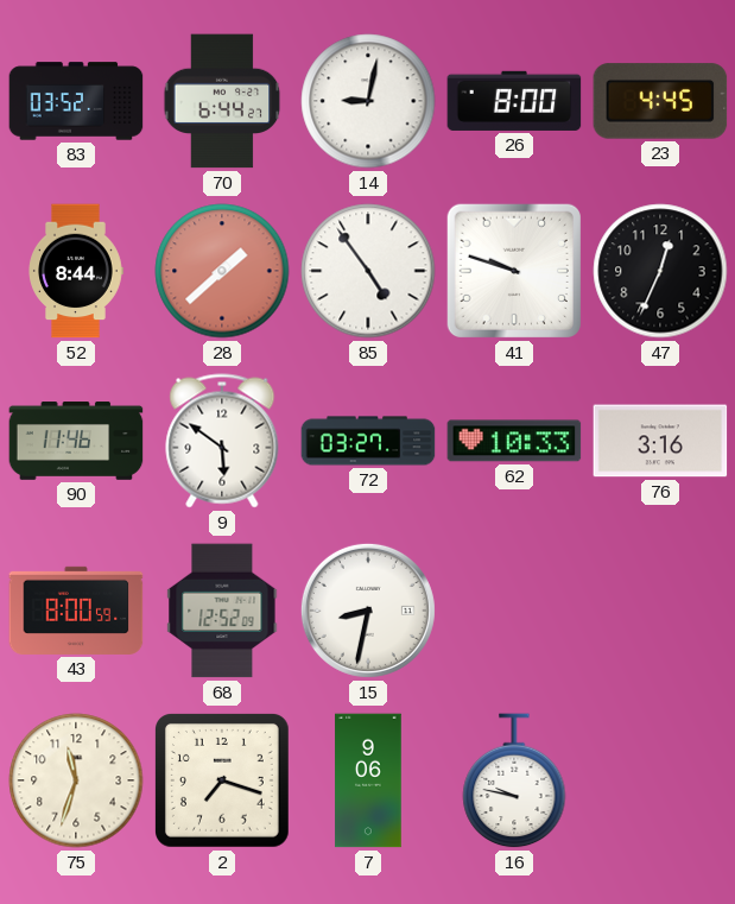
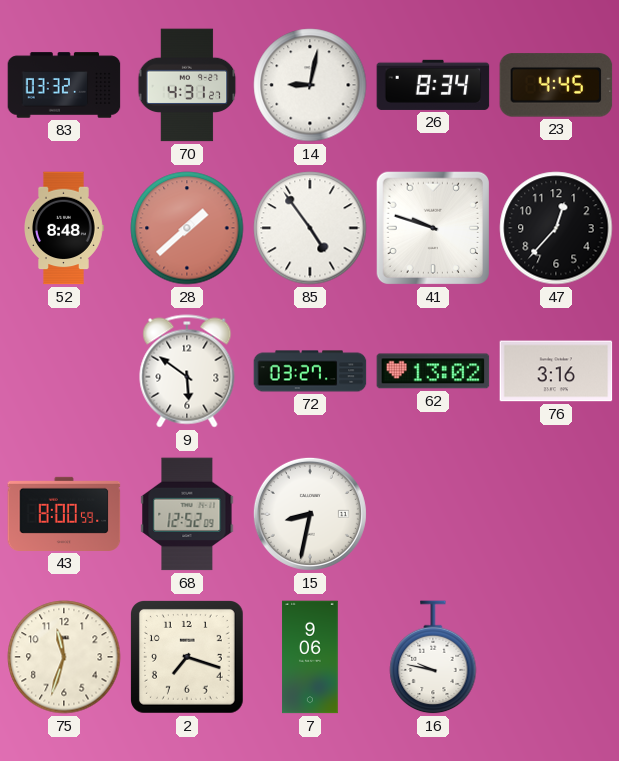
83: 03:52 -> 03:32
70: 6:44 -> 4:31
26: 8:00 -> 8:34
52: 8:44 -> 8:48
47: 12:34 -> 12:37
90: 11:46 -> none
62: 10:33 -> 13:02
